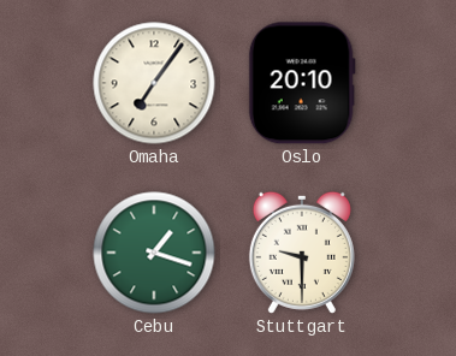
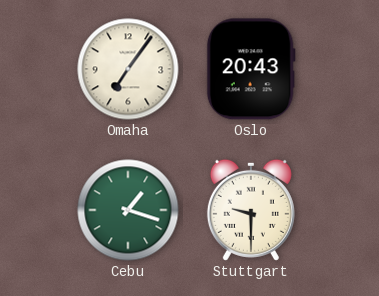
Oslo: 20:10 -> 20:43
